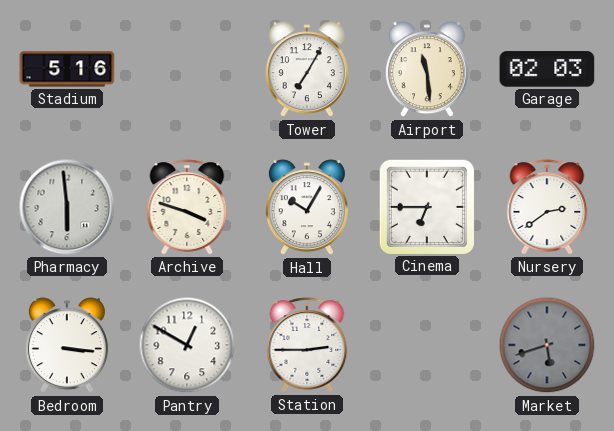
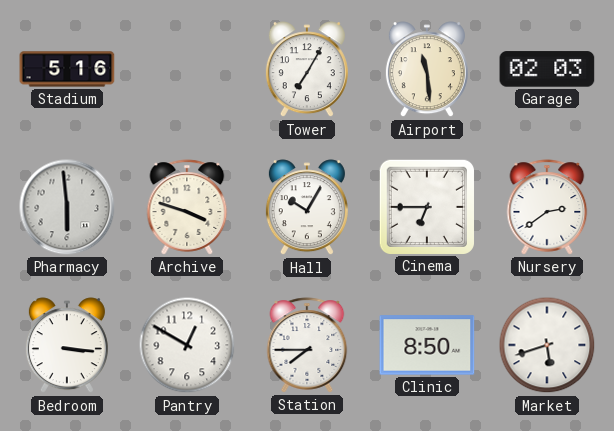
Station: 2:45 -> 7:45
Clinic: none -> 8:50
Market dial: grey -> white
